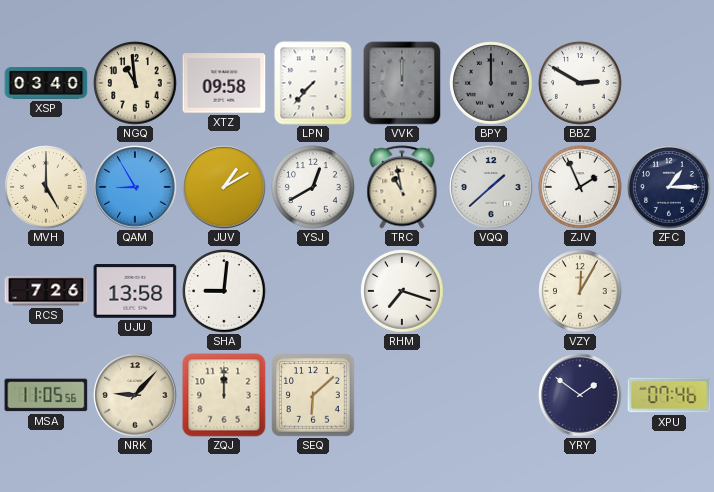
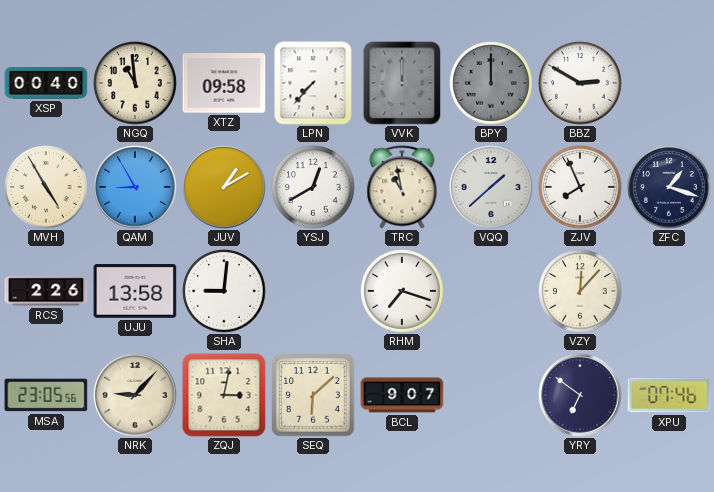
XSP: 03:40 -> 00:40
MVH: 5:00 -> 4:55
ZJV: 1:56 -> 7:56
ZFC: 1:15 -> 1:18
RCS: 7:26 -> 2:26
VZY: 12:05 -> 12:07
MSA: 11:05 -> 23:05
ZQJ: 12:00 -> 3:02
BCL: none -> 9:07
YRY: 1:51 -> 6:51
